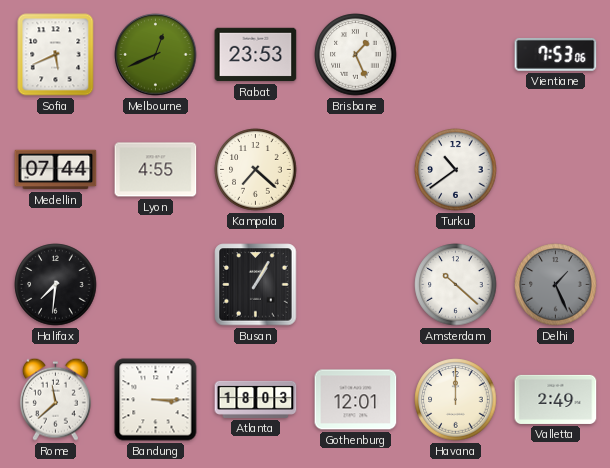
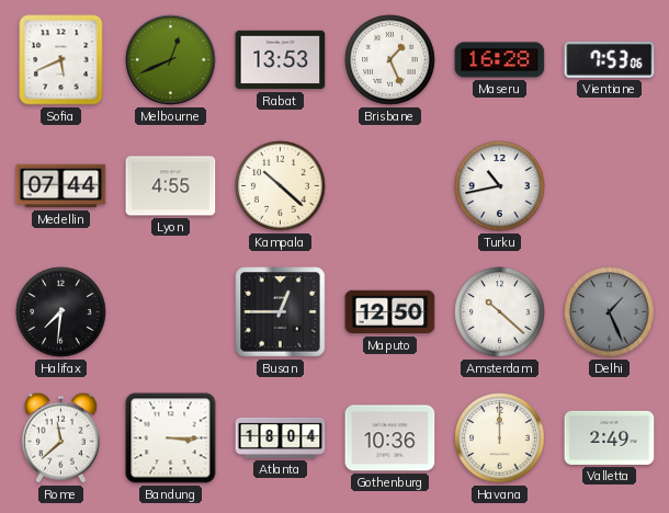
Rabat: 23:53 -> 13:53
Maseru: none -> 16:28
Kampala: 7:22 -> 10:22
Turku: 10:39 -> 10:43
Busan: 1:05 -> 12:45
Maputo: none -> 12:50
Atlanta: 18:03 -> 18:04
Gothenburg: 12:01 -> 10:36
